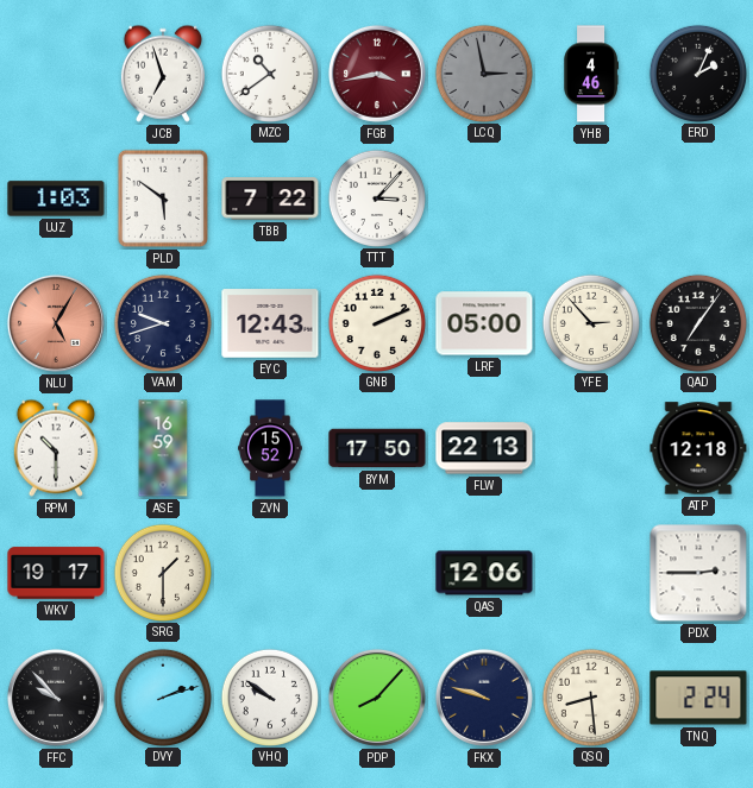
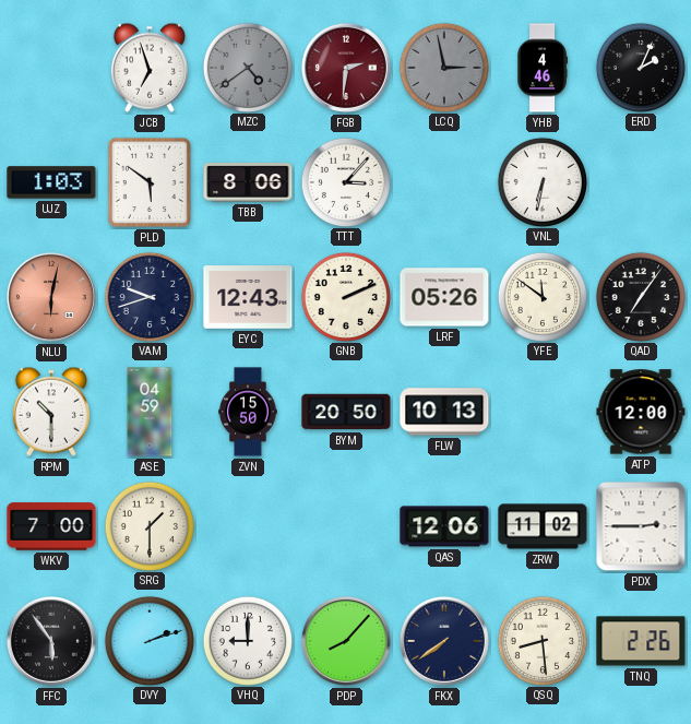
MZC: 10:39 -> 4:39
MZC dial: white -> grey
FGB: 3:43 -> 2:31
TBB: 7:22 -> 8:06
VNL: none -> 6:32
NLU: 5:05 -> 6:02
LRF: 05:00 -> 05:26
YFE: 2:53 -> 11:51
ASE: 16:59 -> 04:59
ZVN: 15:52 -> 15:50
BYM: 17:50 -> 20:50
FLW: 22:13 -> 10:13
ATP: 12:18 -> 12:00
WKV: 19:17 -> 7:00
ZRW: none -> 11:02
FFC: 9:53 -> 5:54
VHQ: 9:51 -> 9:00
FKX: 9:48 -> 7:39
TNQ: 2:24 -> 2:26
